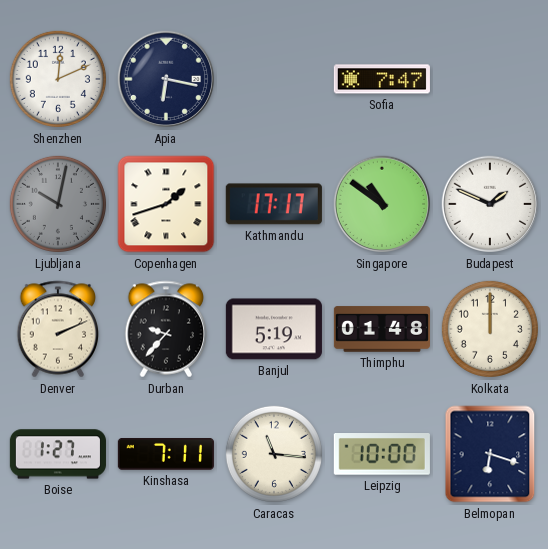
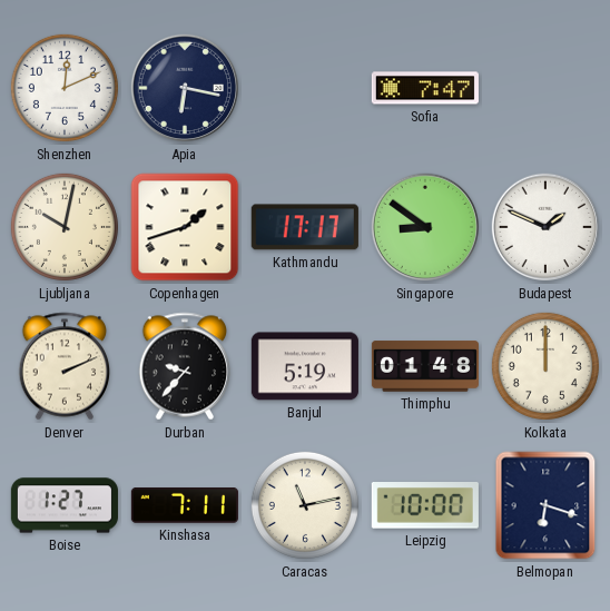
Ljubljana dial: grey -> cream
Singapore: 10:51 -> 8:51
Caracas: 11:16 -> 11:13
